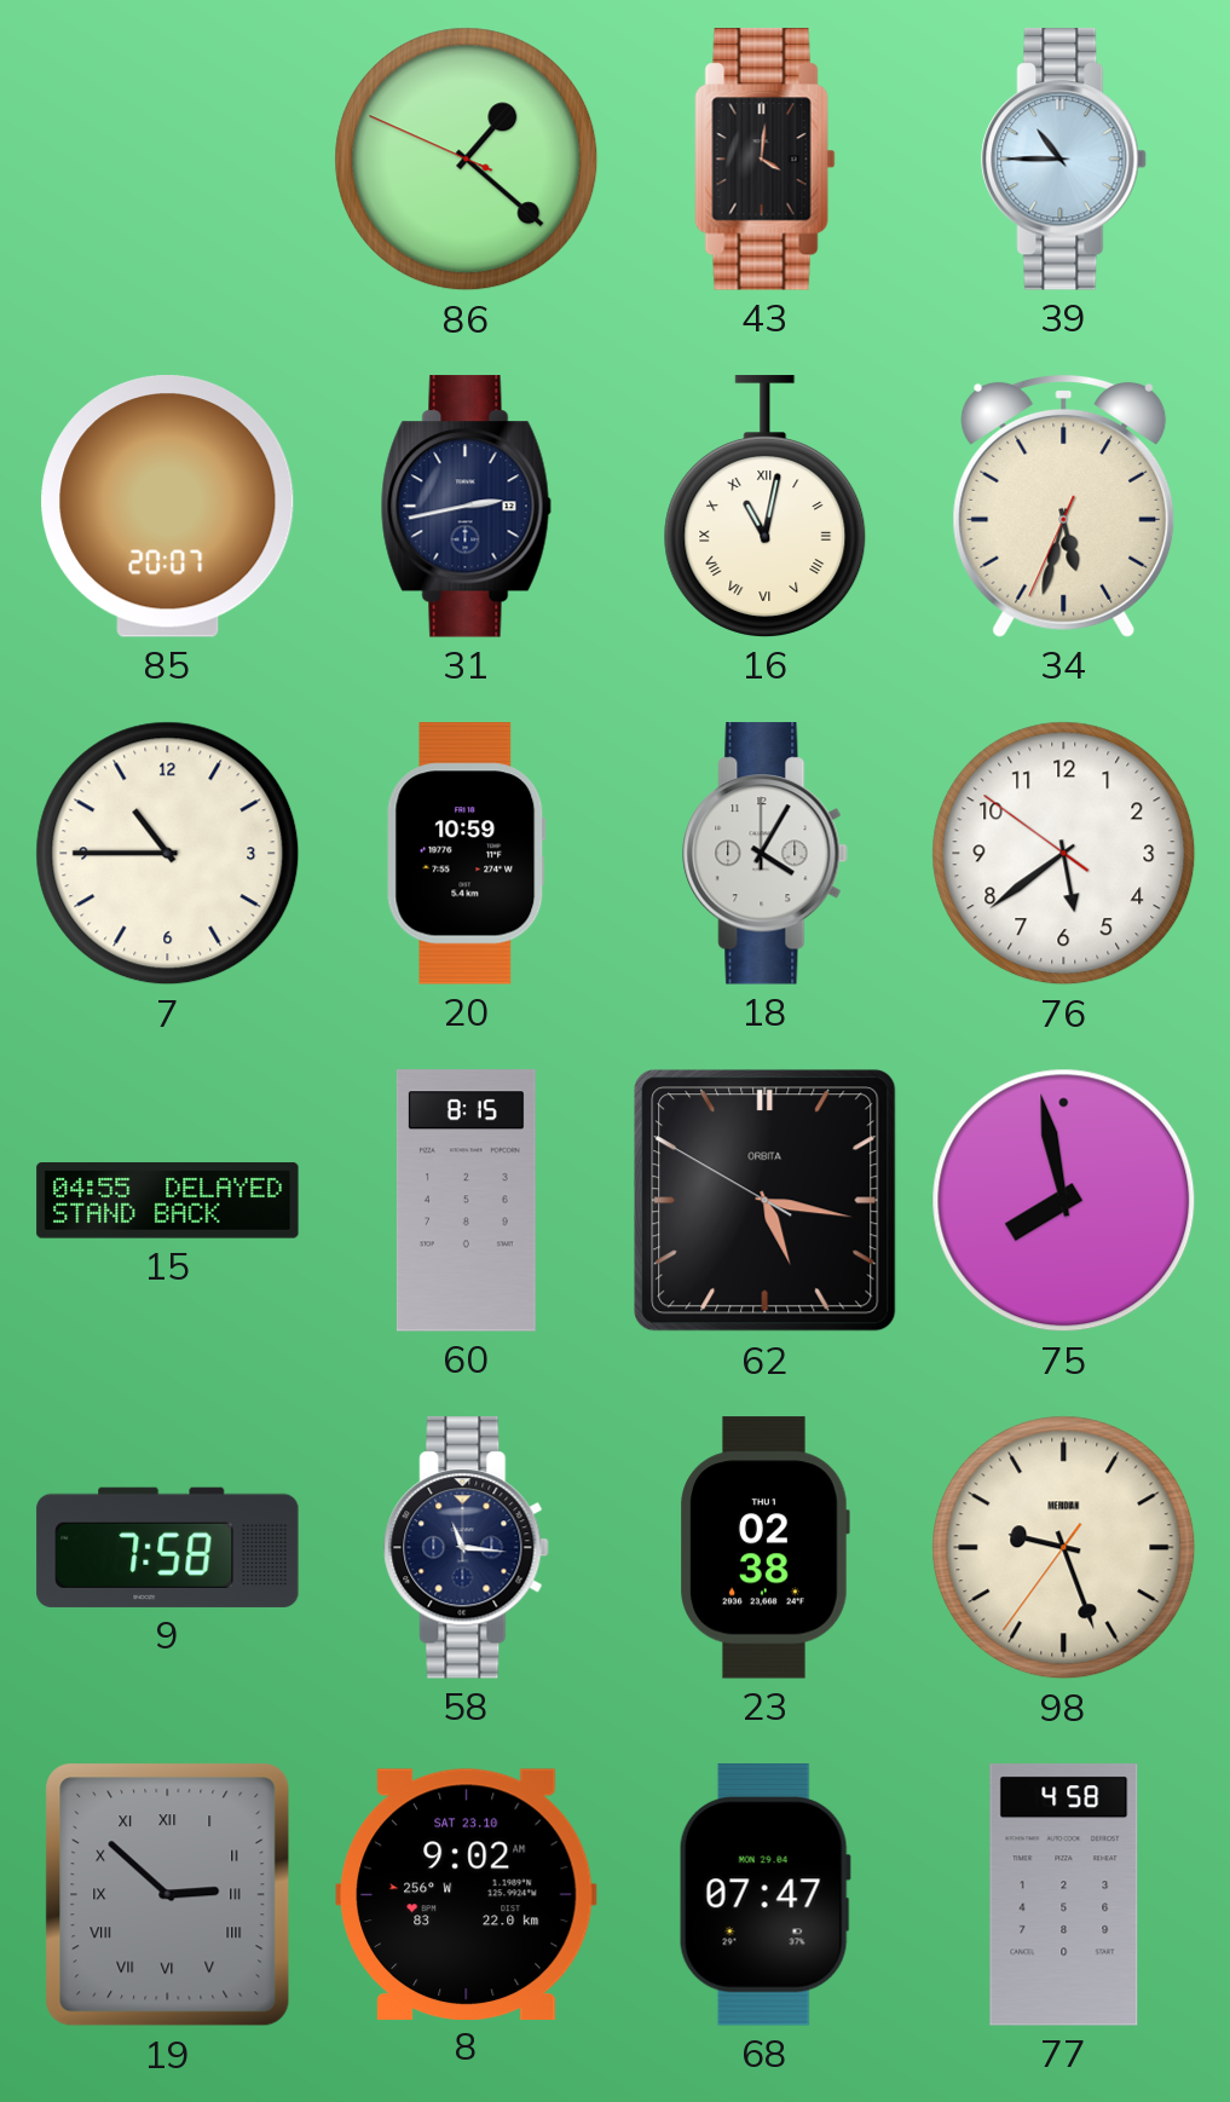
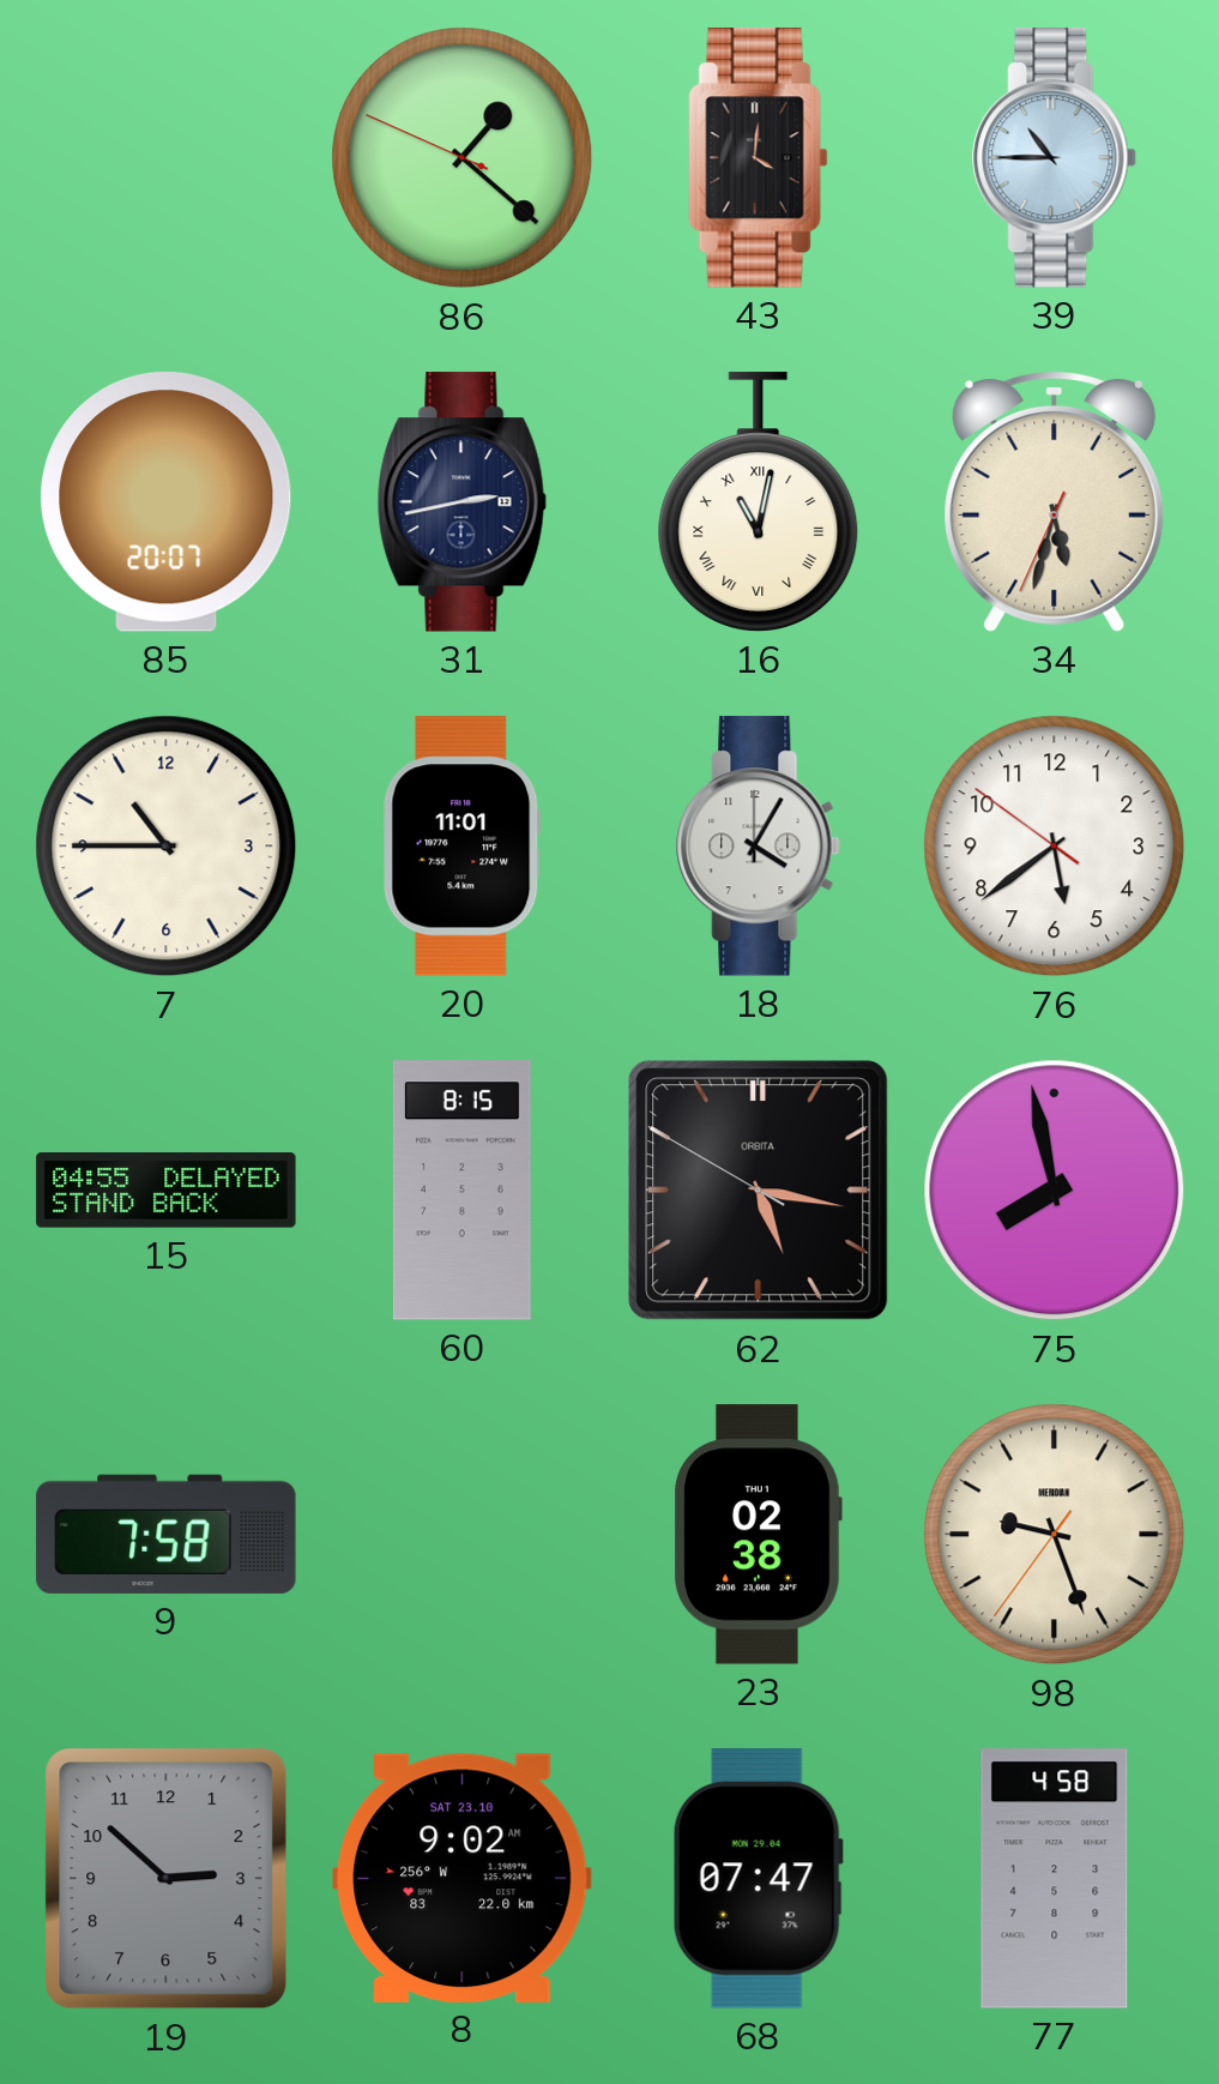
20: 10:59 -> 11:01
58: 11:16 -> none
19 numerals: Roman -> Arabic
